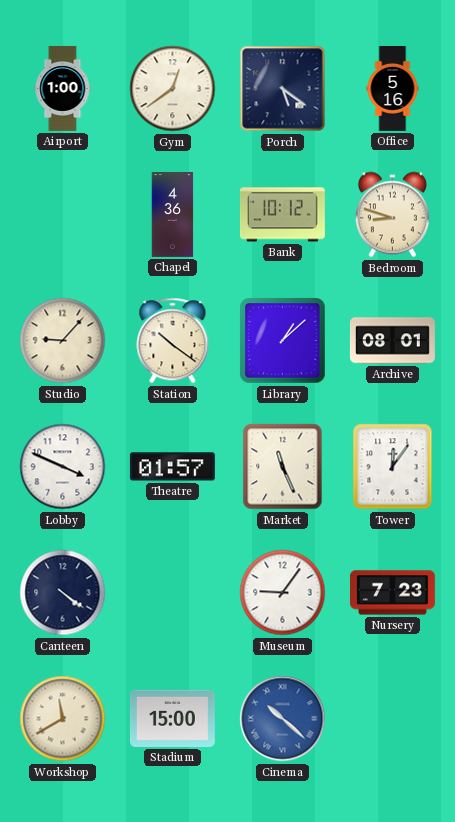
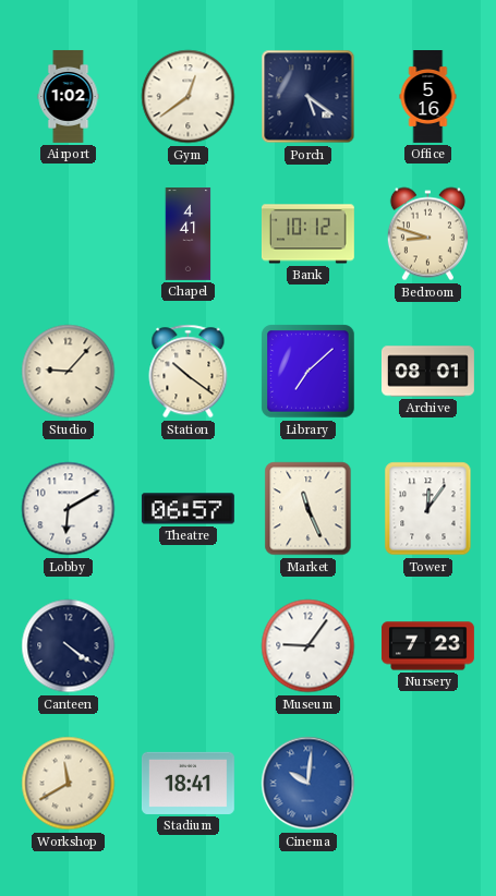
Airport: 1:00 -> 1:02
Chapel: 4:36 -> 4:41
Library: 1:08 -> 7:08
Lobby: 3:49 -> 6:10
Theatre: 01:57 -> 06:57
Stadium: 15:00 -> 18:41
Cinema: 10:22 -> 10:01
